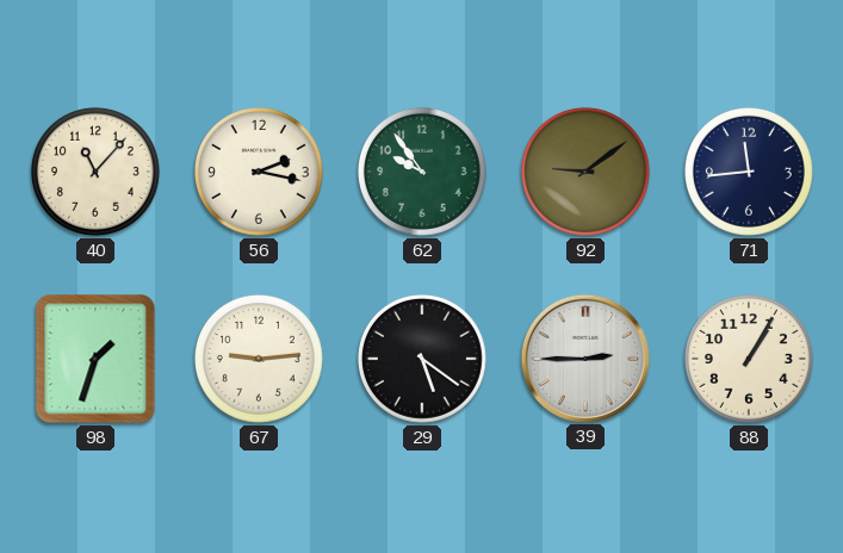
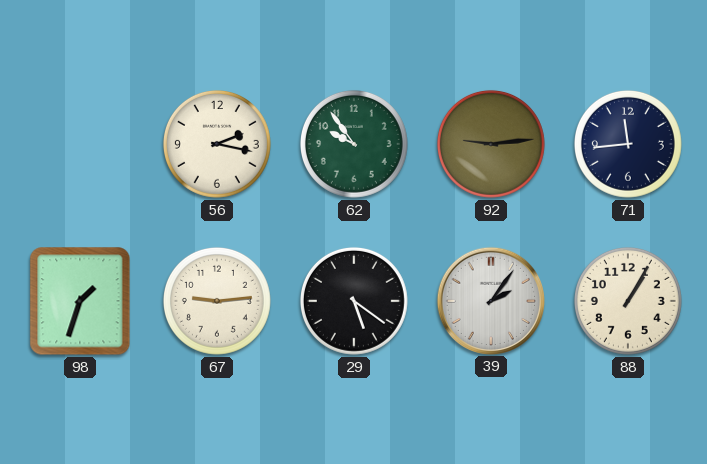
40: 11:07 -> none
92: 9:09 -> 9:14
39: 2:45 -> 2:06
